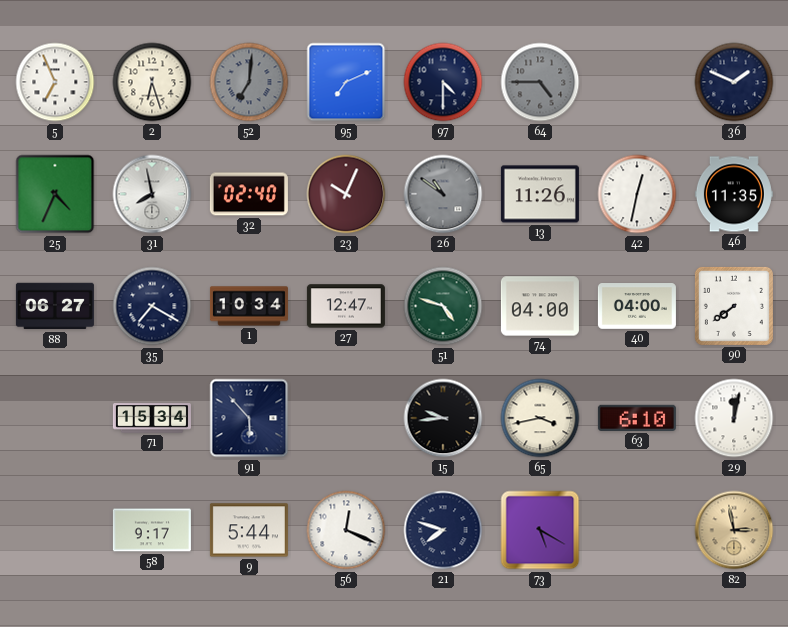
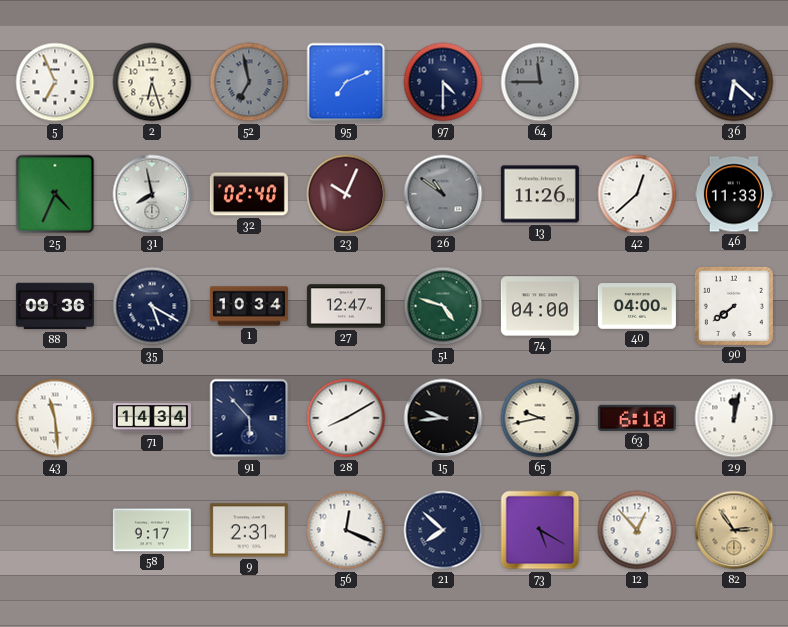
52: 7:01 -> 6:58
64: 4:45 -> 11:45
36: 1:49 -> 6:22
42: 12:32 -> 12:38
46: 11:35 -> 11:33
88: 06:27 -> 09:36
35: 7:20 -> 5:20
43: none -> 11:29
71: 15:34 -> 14:34
28: none -> 8:10
65: 3:43 -> 9:43
9: 5:44 -> 2:31
21: 7:48 -> 7:52
12: none -> 12:53
82: 2:58 -> 2:54
